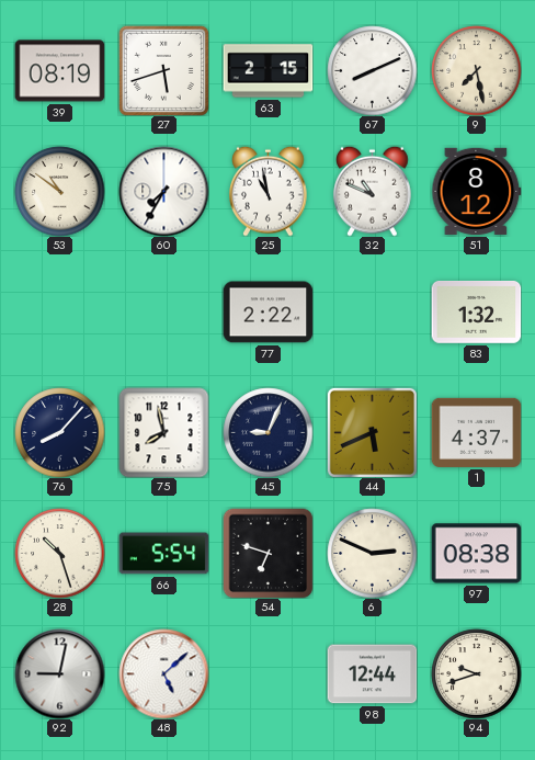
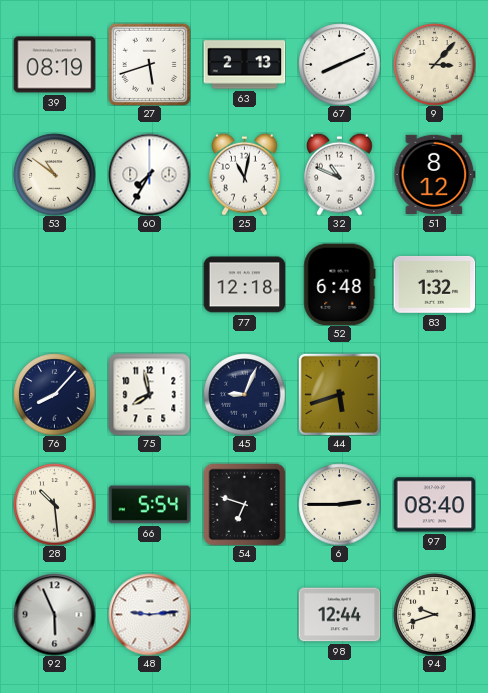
63: 2:15 -> 2:13
9: 7:28 -> 3:07
25: 10:58 -> 11:02
77: 2:22 -> 12:18
52: none -> 6:48
44: 5:41 -> 5:42
1: 4:37 -> none
28: 10:27 -> 10:29
6: 2:49 -> 2:45
97: 08:38 -> 08:40
92: 9:02 -> 5:56
48: 5:08 -> 9:14
